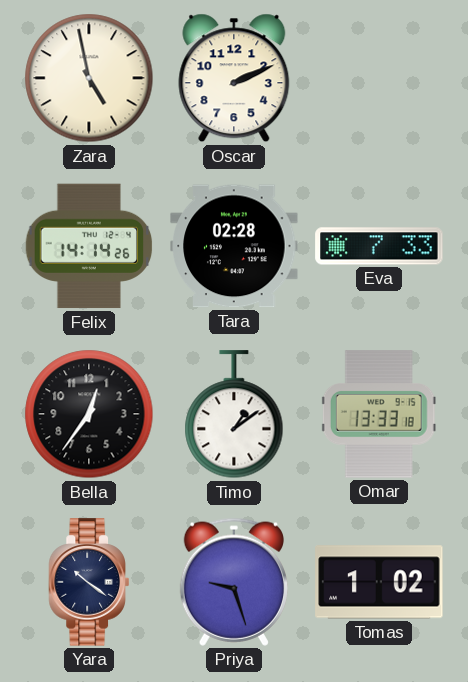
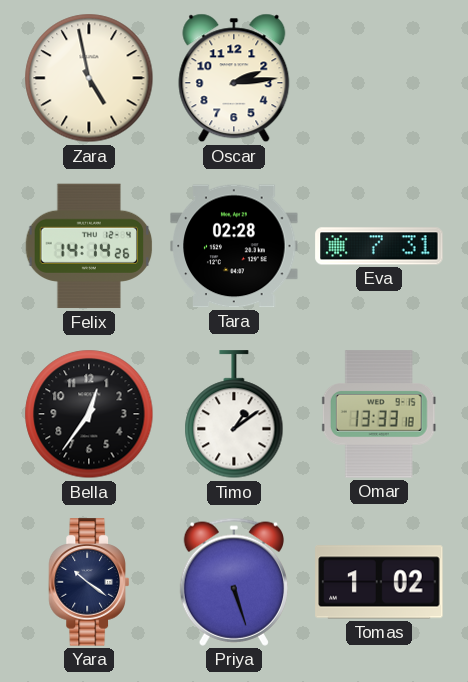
Oscar: 2:11 -> 2:14
Eva: 7:33 -> 7:31
Priya: 9:27 -> 5:27
